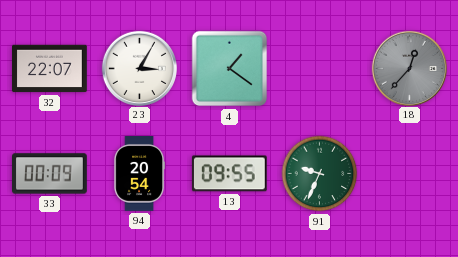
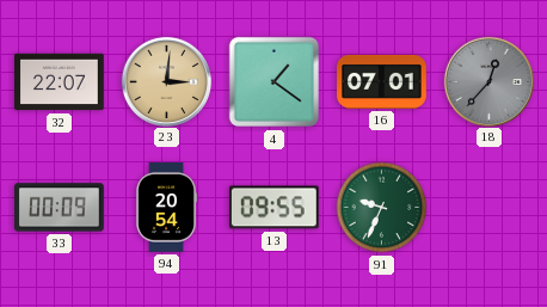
23: 3:05 -> 3:01
23 dial: white -> champagne
16: none -> 07:01
